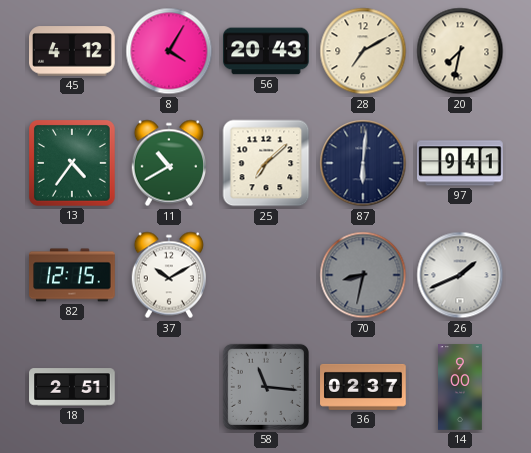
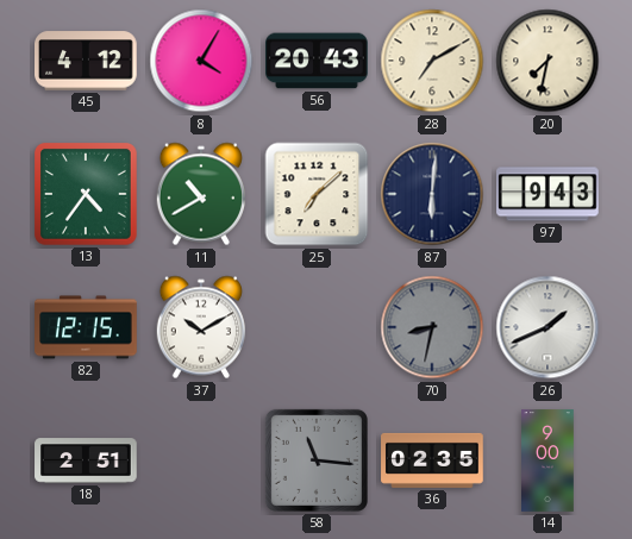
97: 9:41 -> 9:43
36: 02:37 -> 02:35
